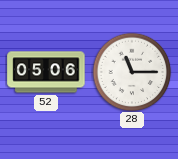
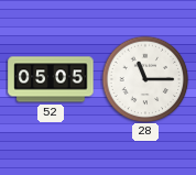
52: 05:06 -> 05:05
